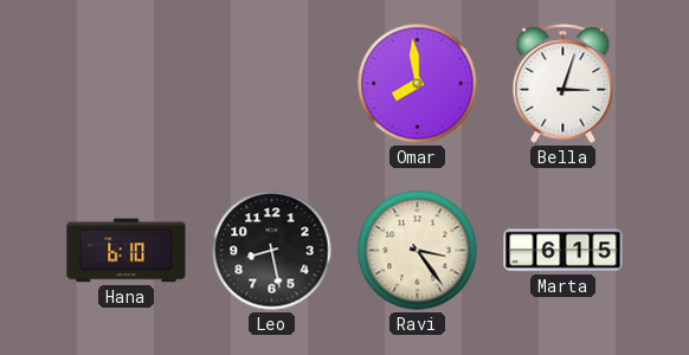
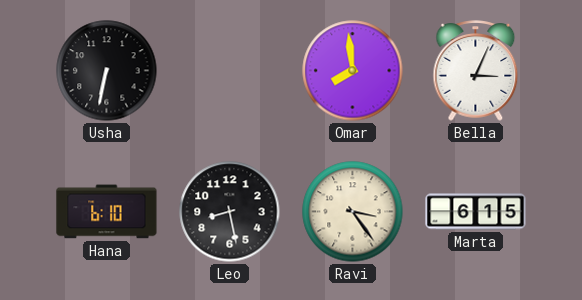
Usha: none -> 6:32
Bella: 3:03 -> 3:04
